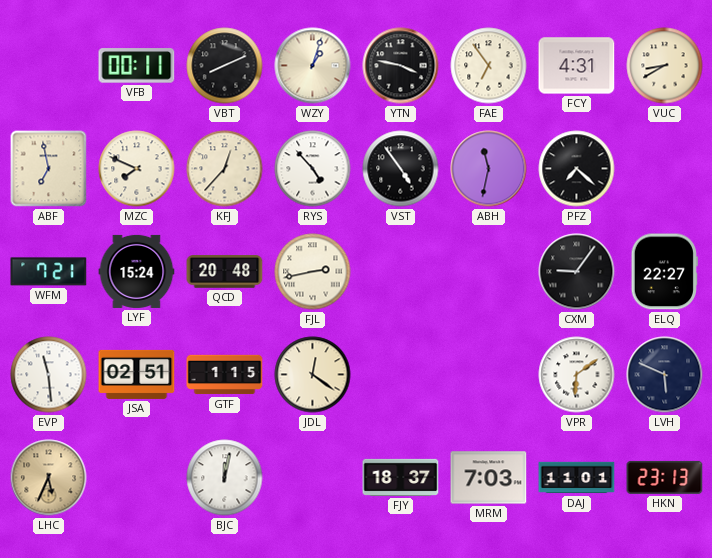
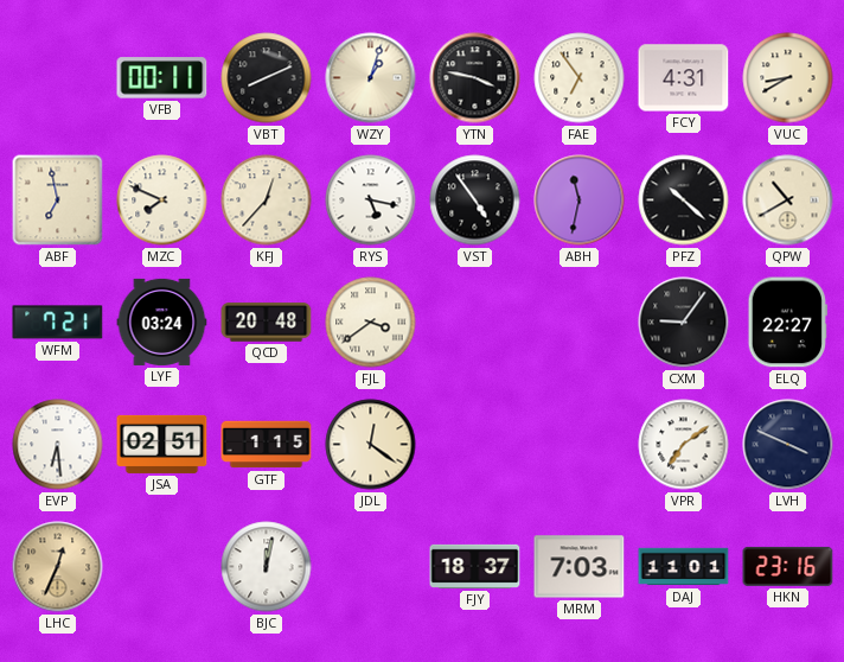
RYS: 4:53 -> 5:17
PFZ: 7:22 -> 10:22
QPW: none -> 10:40
LYF: 15:24 -> 03:24
FJL: 2:43 -> 3:39
EVP: 11:29 -> 6:29
VPR: 6:09 -> 7:09
LVH: 5:49 -> 3:49
LHC: 5:34 -> 12:34
HKN: 23:13 -> 23:16
